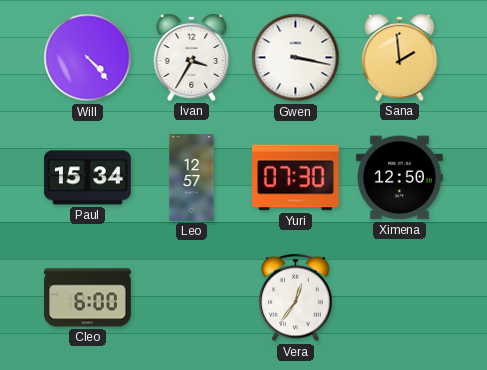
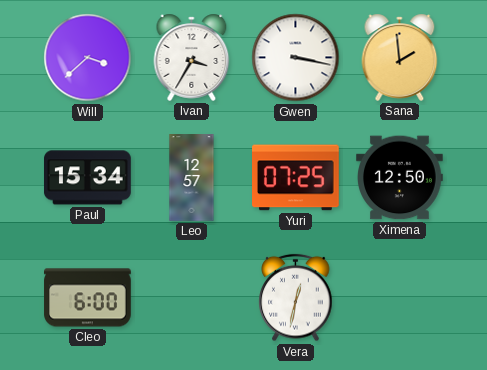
Will: 4:23 -> 3:38
Yuri: 07:30 -> 07:25
Vera: 12:36 -> 12:32
